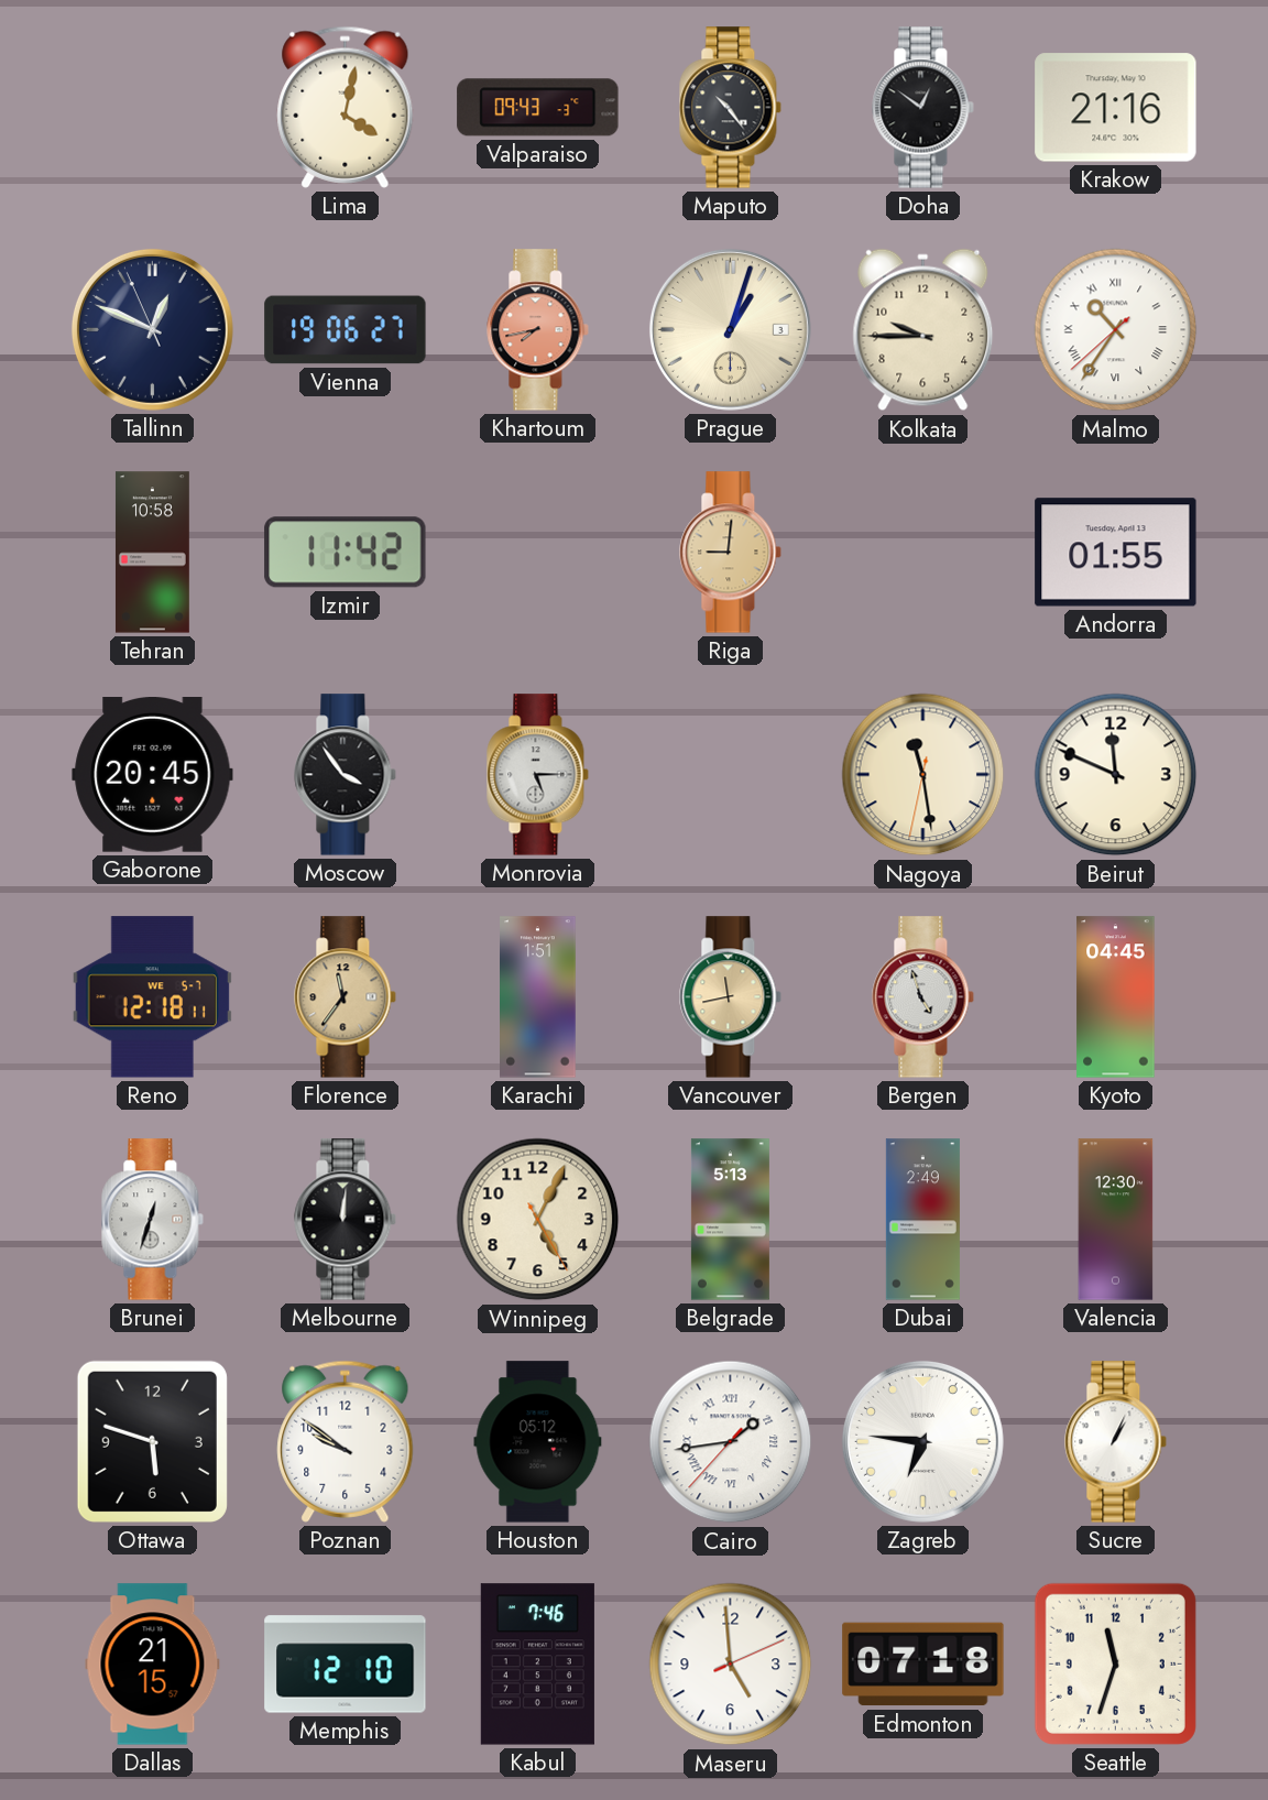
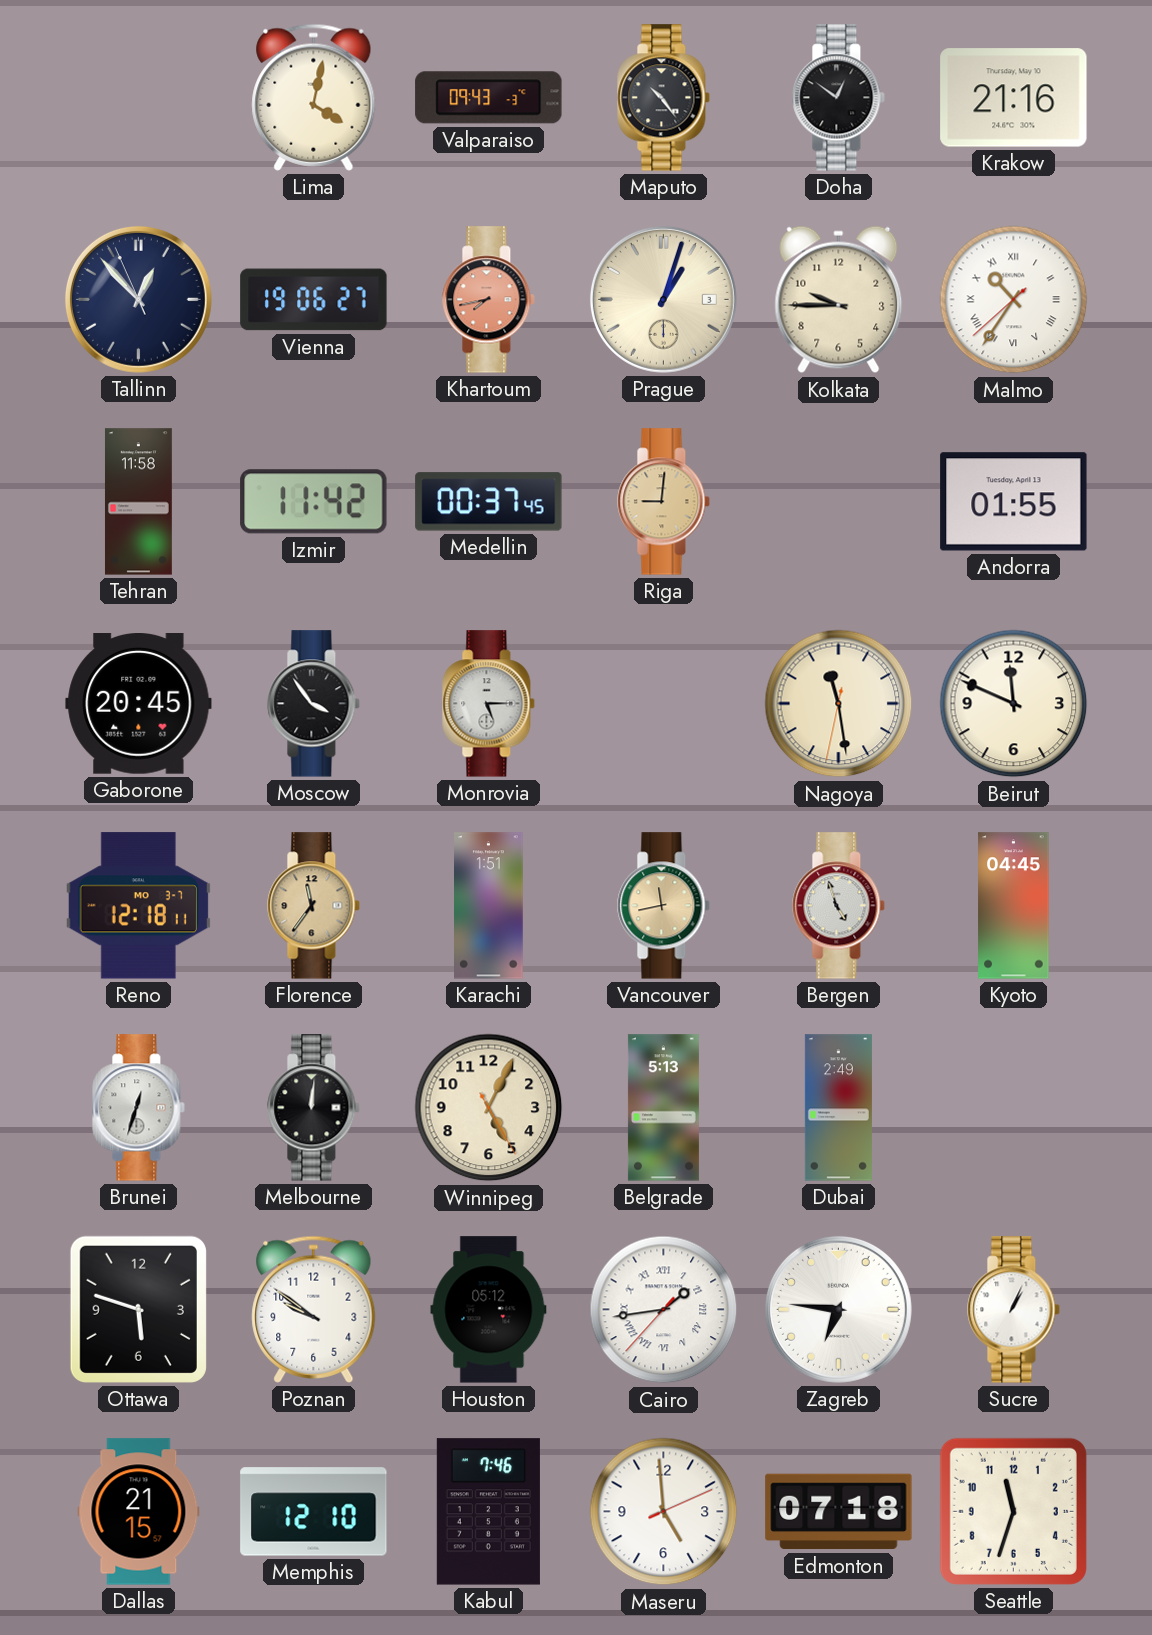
Tallinn: 12:48 -> 12:52
Tehran: 10:58 -> 11:58
Medellin: none -> 00:37
Reno date: WE 5-7 -> MO 3-7
Valencia: 12:30 -> none
